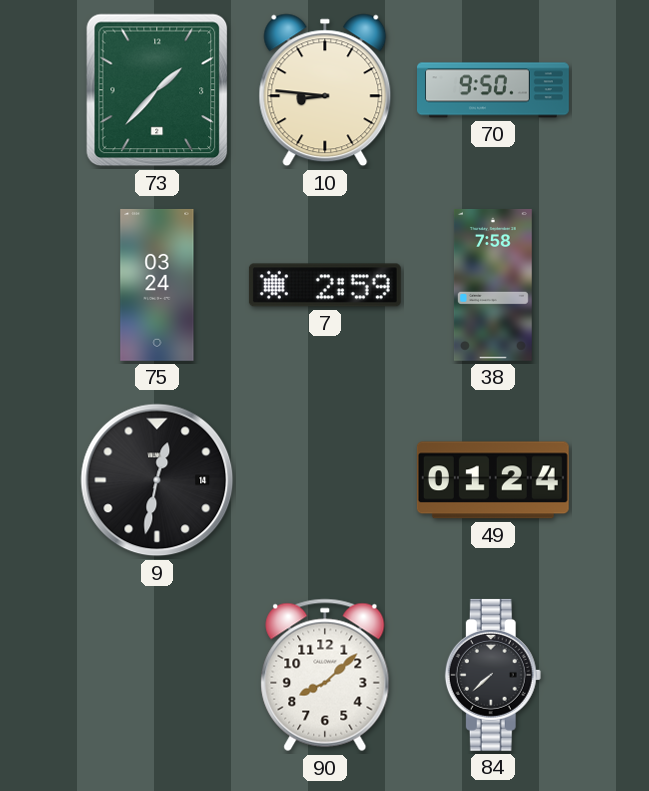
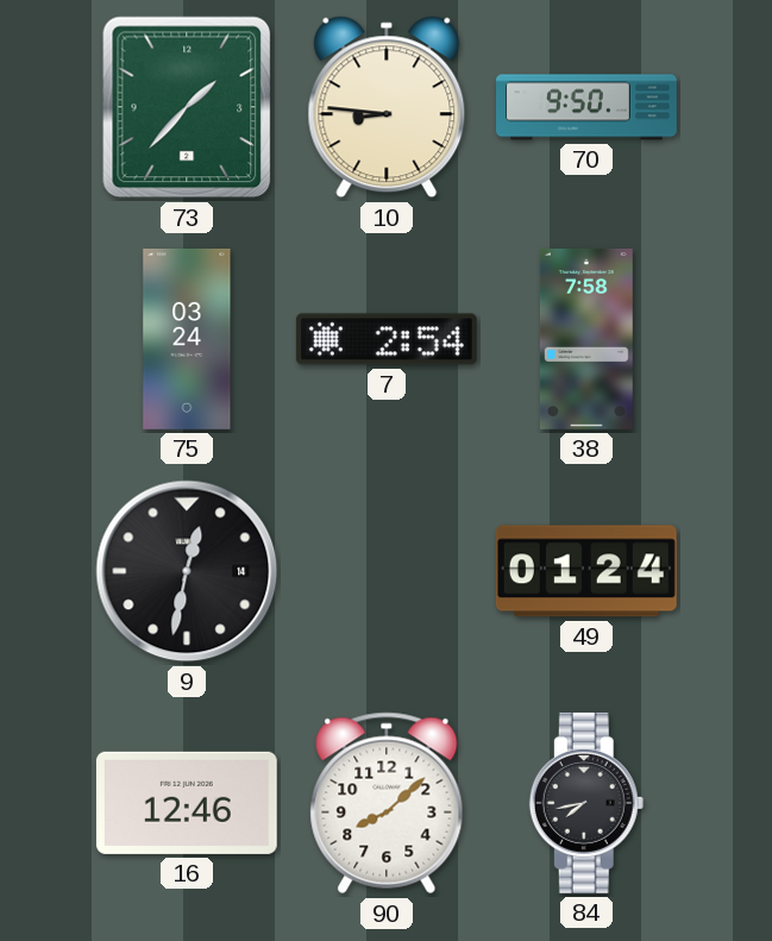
7: 2:59 -> 2:54
16: none -> 12:46
84: 7:38 -> 7:43
